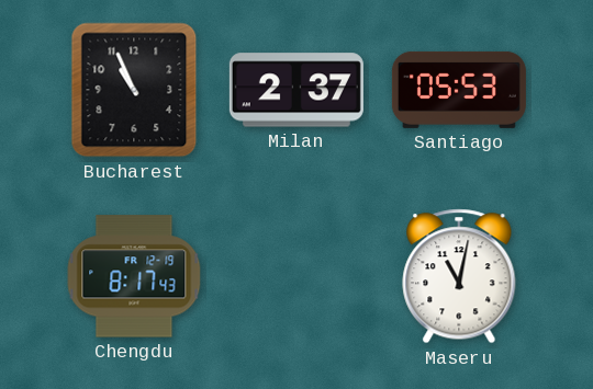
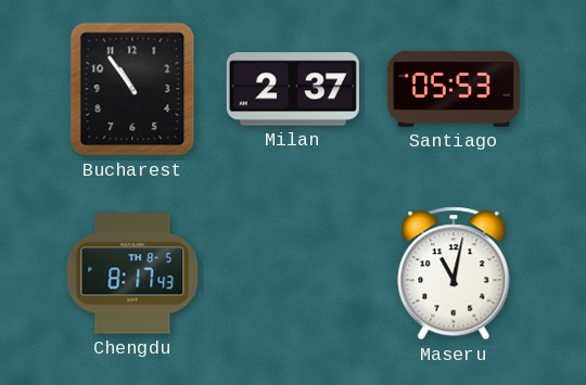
Bucharest: 10:56 -> 10:54
Chengdu date: FR 12-19 -> TH 8-5
